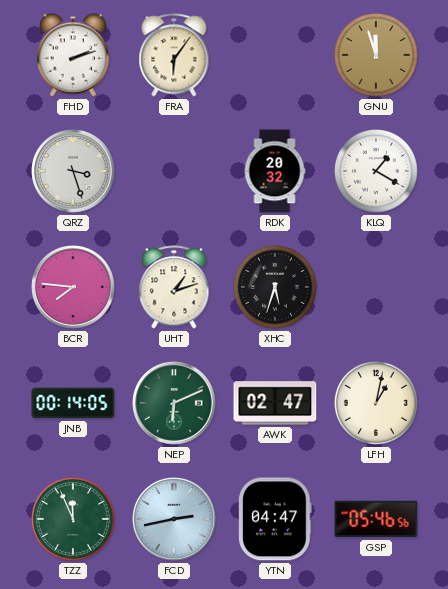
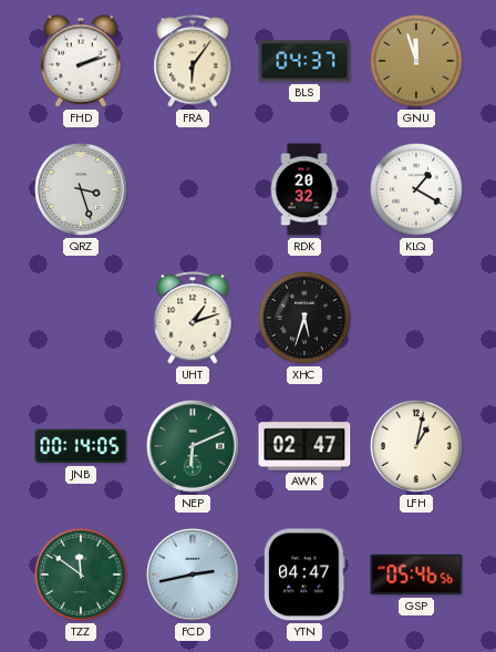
BLS: none -> 04:37
BCR: 7:46 -> none
TZZ: 11:56 -> 11:51
